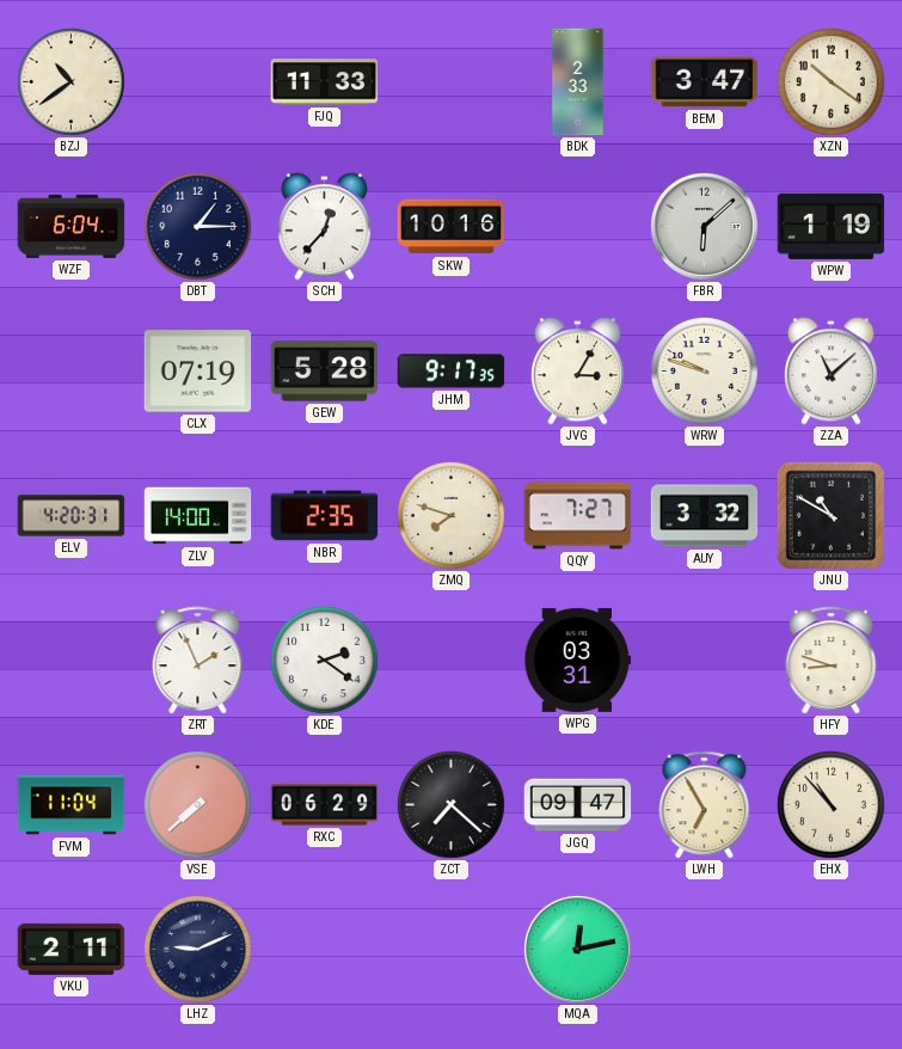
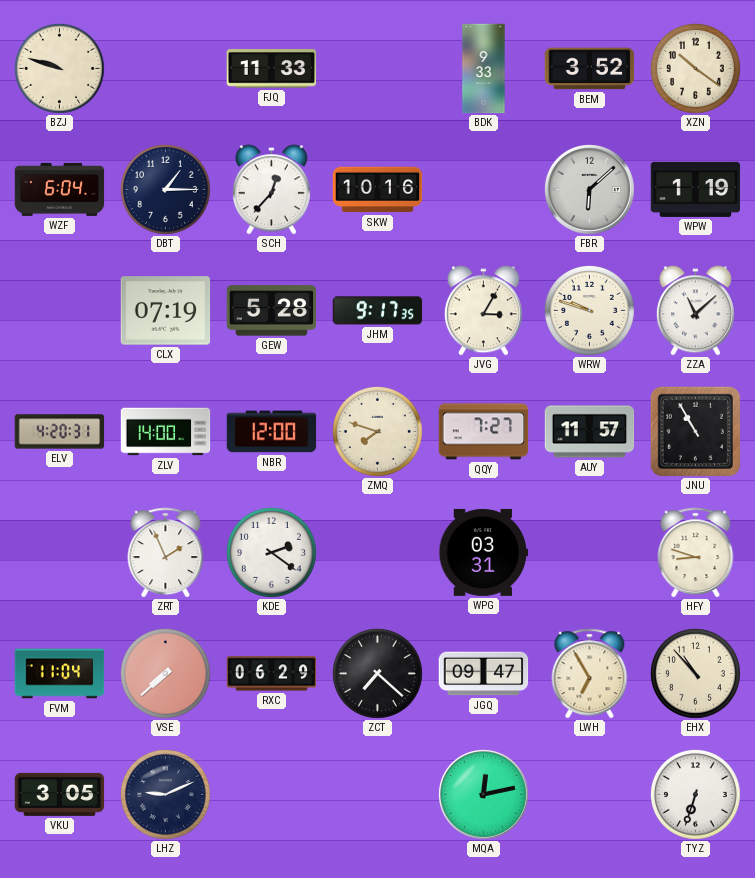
BZJ: 10:39 -> 9:48
BDK: 2:33 -> 9:33
BEM: 3:47 -> 3:52
NBR: 2:35 -> 12:00
AUY: 3:32 -> 11:57
JNU: 10:50 -> 10:55
VKU: 2:11 -> 3:05
TYZ: none -> 6:33
